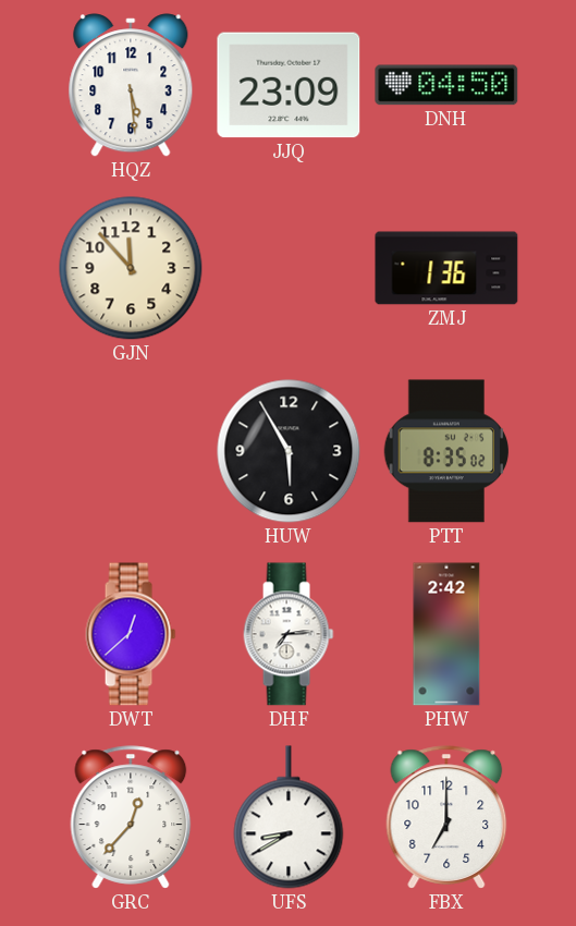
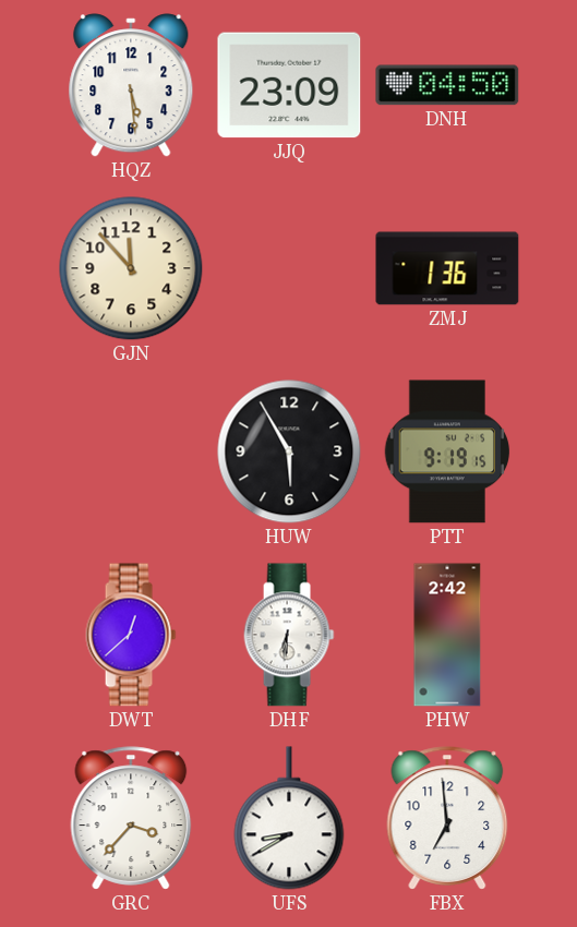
PTT: 8:35 -> 9:19
DHF: 7:14 -> 6:31
GRC: 12:37 -> 3:37
FBX: 7:00 -> 6:59
